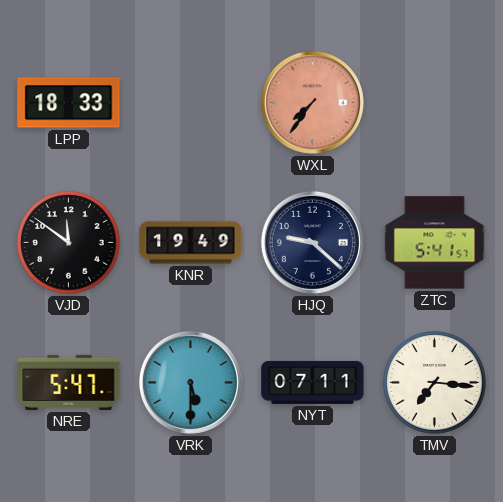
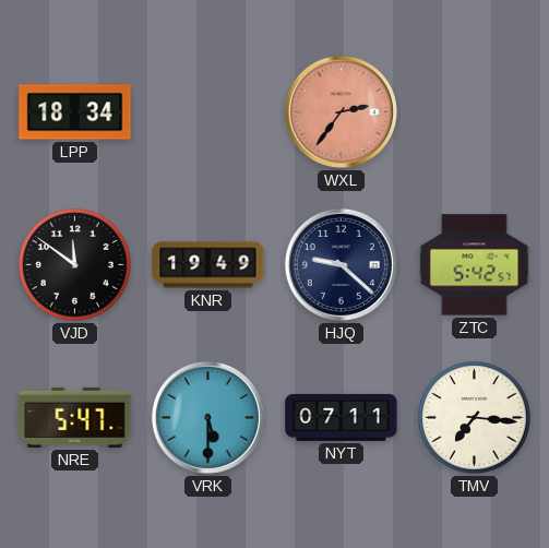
LPP: 18:33 -> 18:34
WXL: 7:36 -> 2:36
ZTC: 5:41 -> 5:42
